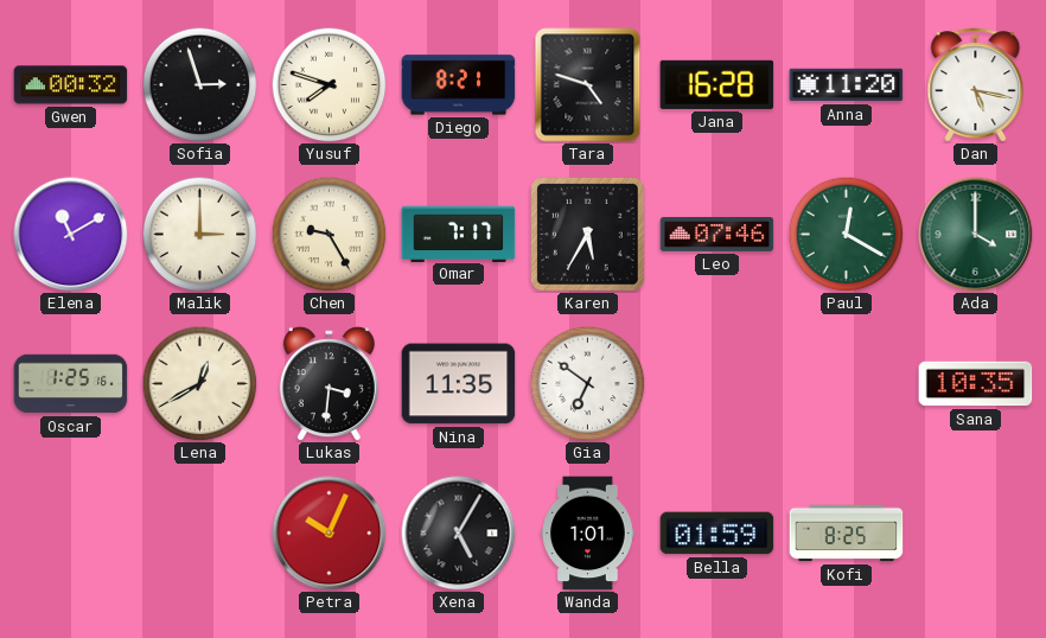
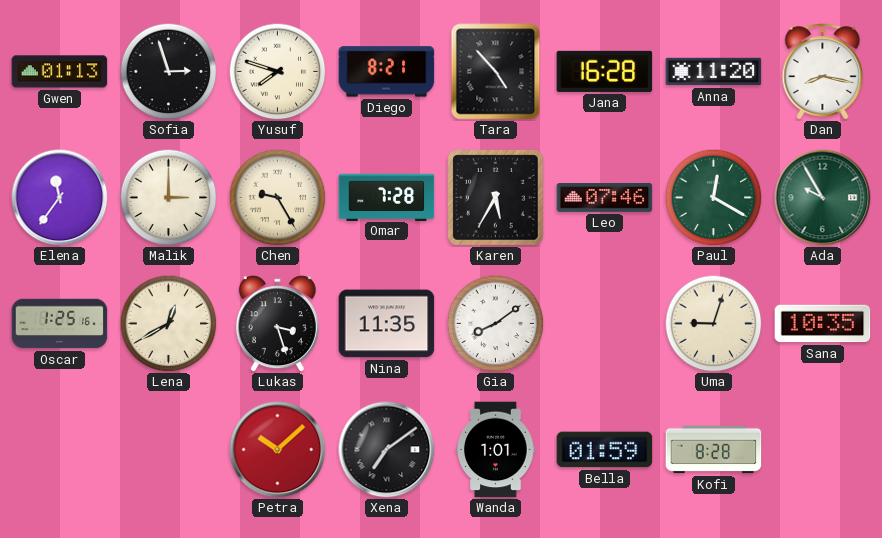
Gwen: 00:32 -> 01:13
Tara: 4:48 -> 4:53
Dan: 5:17 -> 8:17
Elena: 11:10 -> 11:36
Omar: 7:17 -> 7:28
Ada: 4:00 -> 9:55
Lukas: 3:31 -> 3:27
Gia: 6:51 -> 8:09
Uma: none -> 9:03
Petra: 10:04 -> 10:08
Xena: 5:05 -> 7:09
Kofi: 8:25 -> 8:28
